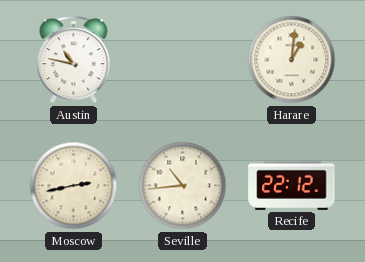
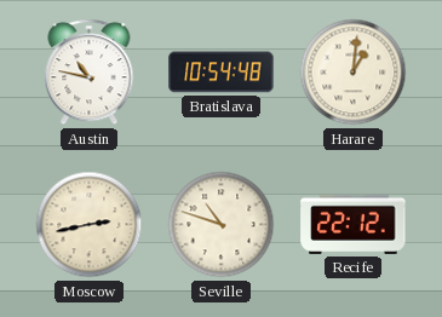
Bratislava: none -> 10:54
Seville: 10:44 -> 10:48
